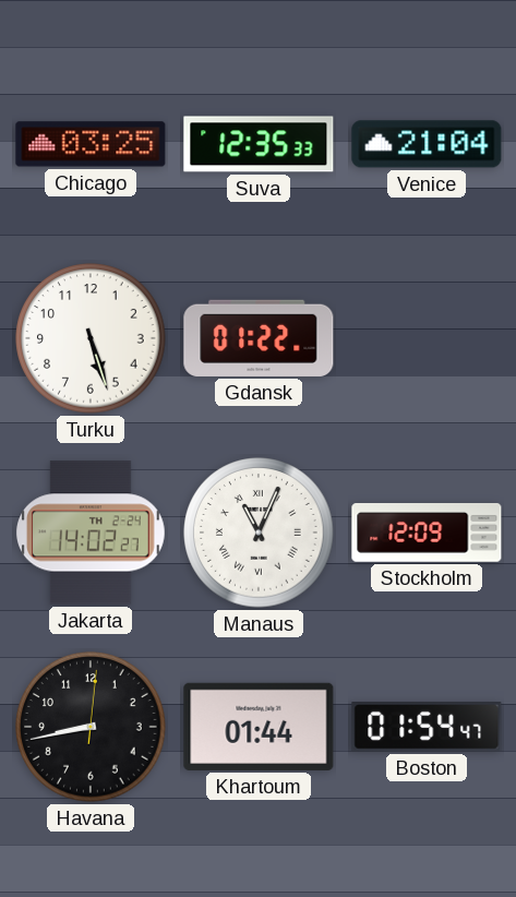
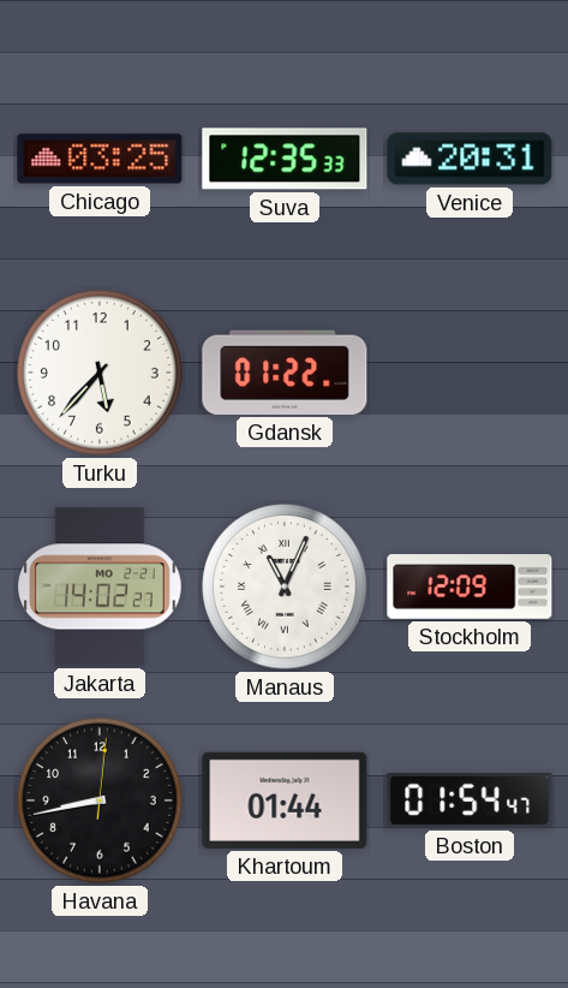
Venice: 21:04 -> 20:31
Turku: 5:27 -> 5:37
Jakarta date: TH 2-24 -> MO 2-21
